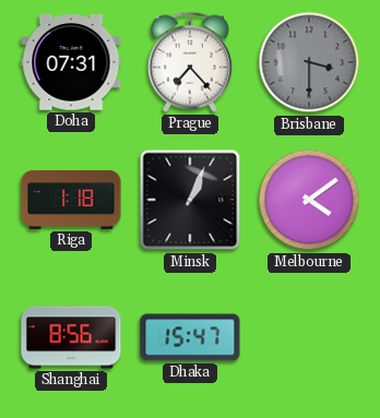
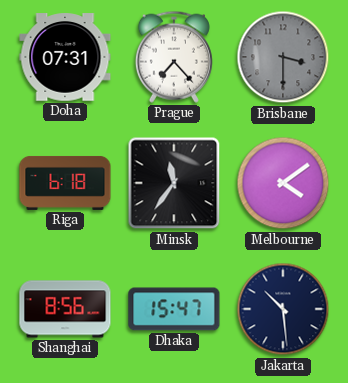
Riga: 1:18 -> 6:18
Minsk: 1:04 -> 11:36
Jakarta: none -> 10:29
